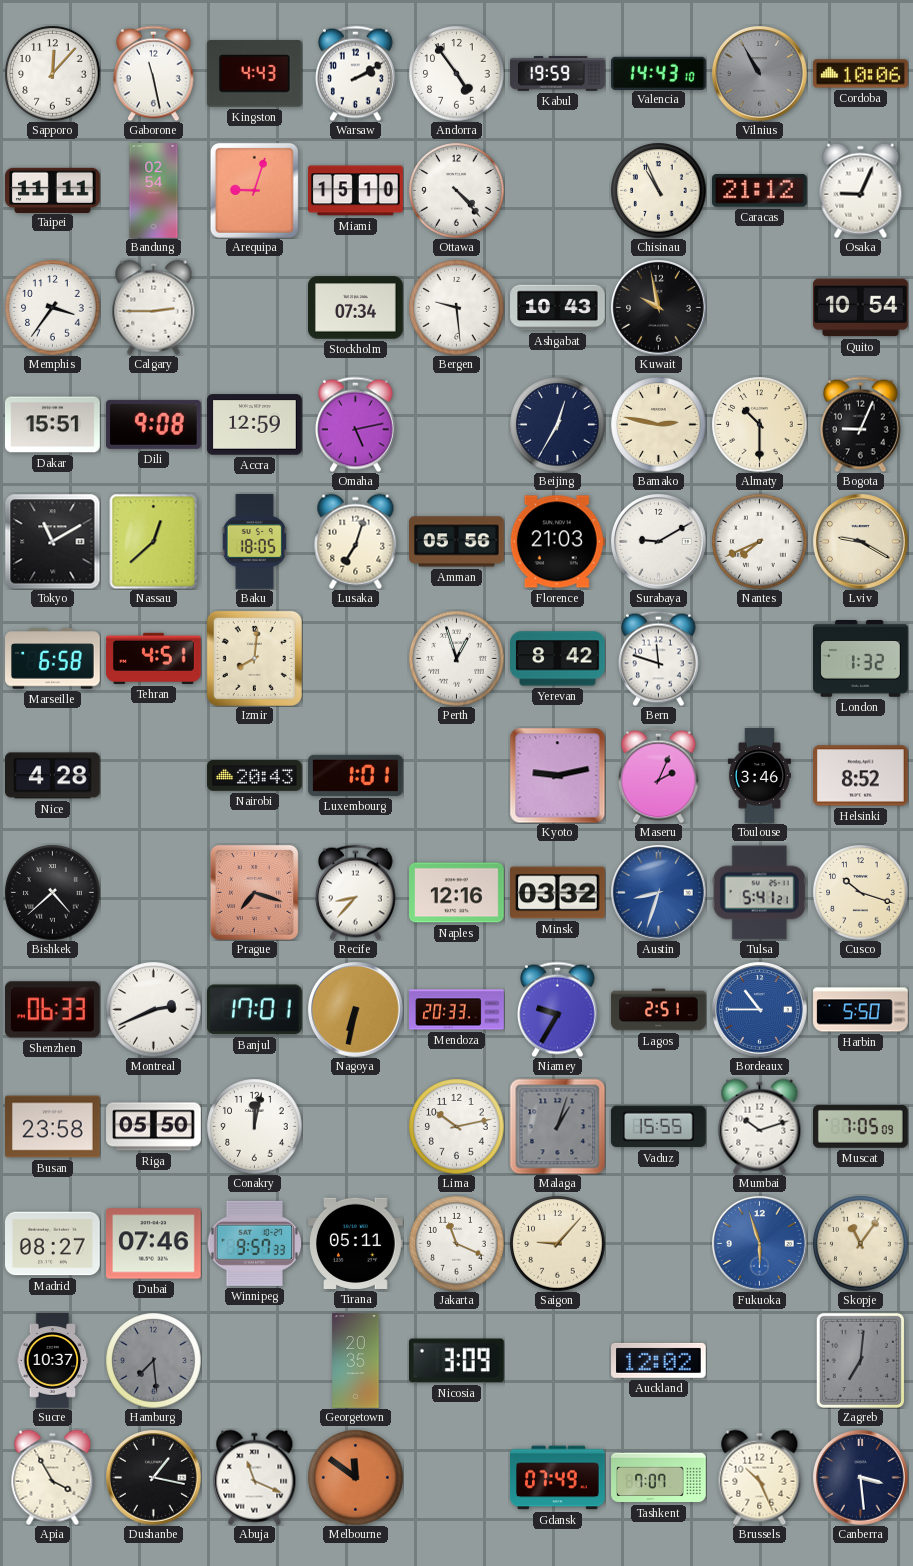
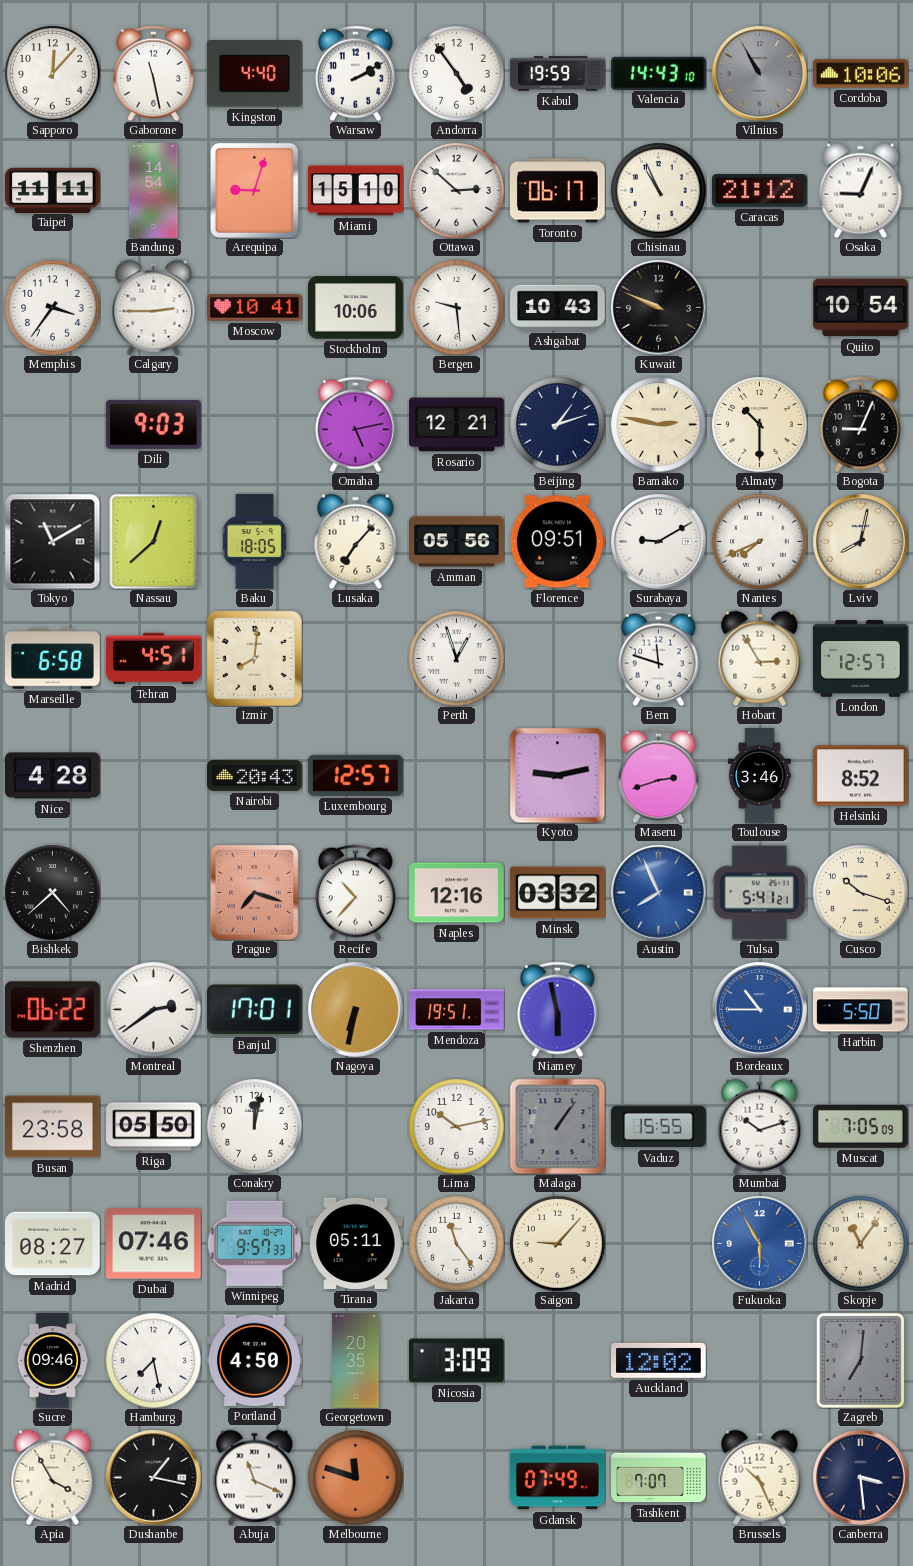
Kingston: 4:43 -> 4:40
Bandung: 02:54 -> 14:54
Ottawa: 4:23 -> 2:52
Toronto: none -> 06:17
Moscow: none -> 10:41
Stockholm: 07:34 -> 10:06
Kuwait: 9:58 -> 9:49
Dakar: 15:51 -> none
Dili: 9:08 -> 9:03
Accra: 12:59 -> none
Rosario: none -> 12:21
Beijing: 12:35 -> 1:12
Lusaka: 7:03 -> 7:07
Florence: 21:03 -> 09:51
Lviv: 9:20 -> 8:02
Yerevan: 8:42 -> none
Hobart: none -> 2:55
London: 1:32 -> 12:57
Luxembourg: 1:01 -> 12:57
Maseru: 2:04 -> 2:42
Recife: 8:37 -> 10:37
Austin: 8:33 -> 7:56
Shenzhen: 06:33 -> 06:22
Montreal: 2:41 -> 2:39
Mendoza: 20:33 -> 19:51
Niamey: 9:35 -> 5:58
Lagos: 2:51 -> none
Malaga: 1:03 -> 1:06
Jakarta: 11:19 -> 11:24
Fukuoka: 5:57 -> 5:55
Sucre: 10:37 -> 09:46
Hamburg: 7:29 -> 7:28
Hamburg dial: grey -> white
Portland: none -> 4:50
Melbourne: 11:51 -> 11:48
